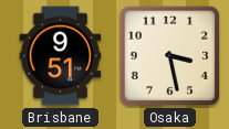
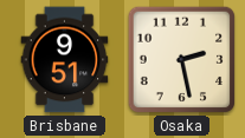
Osaka: 3:28 -> 2:28
